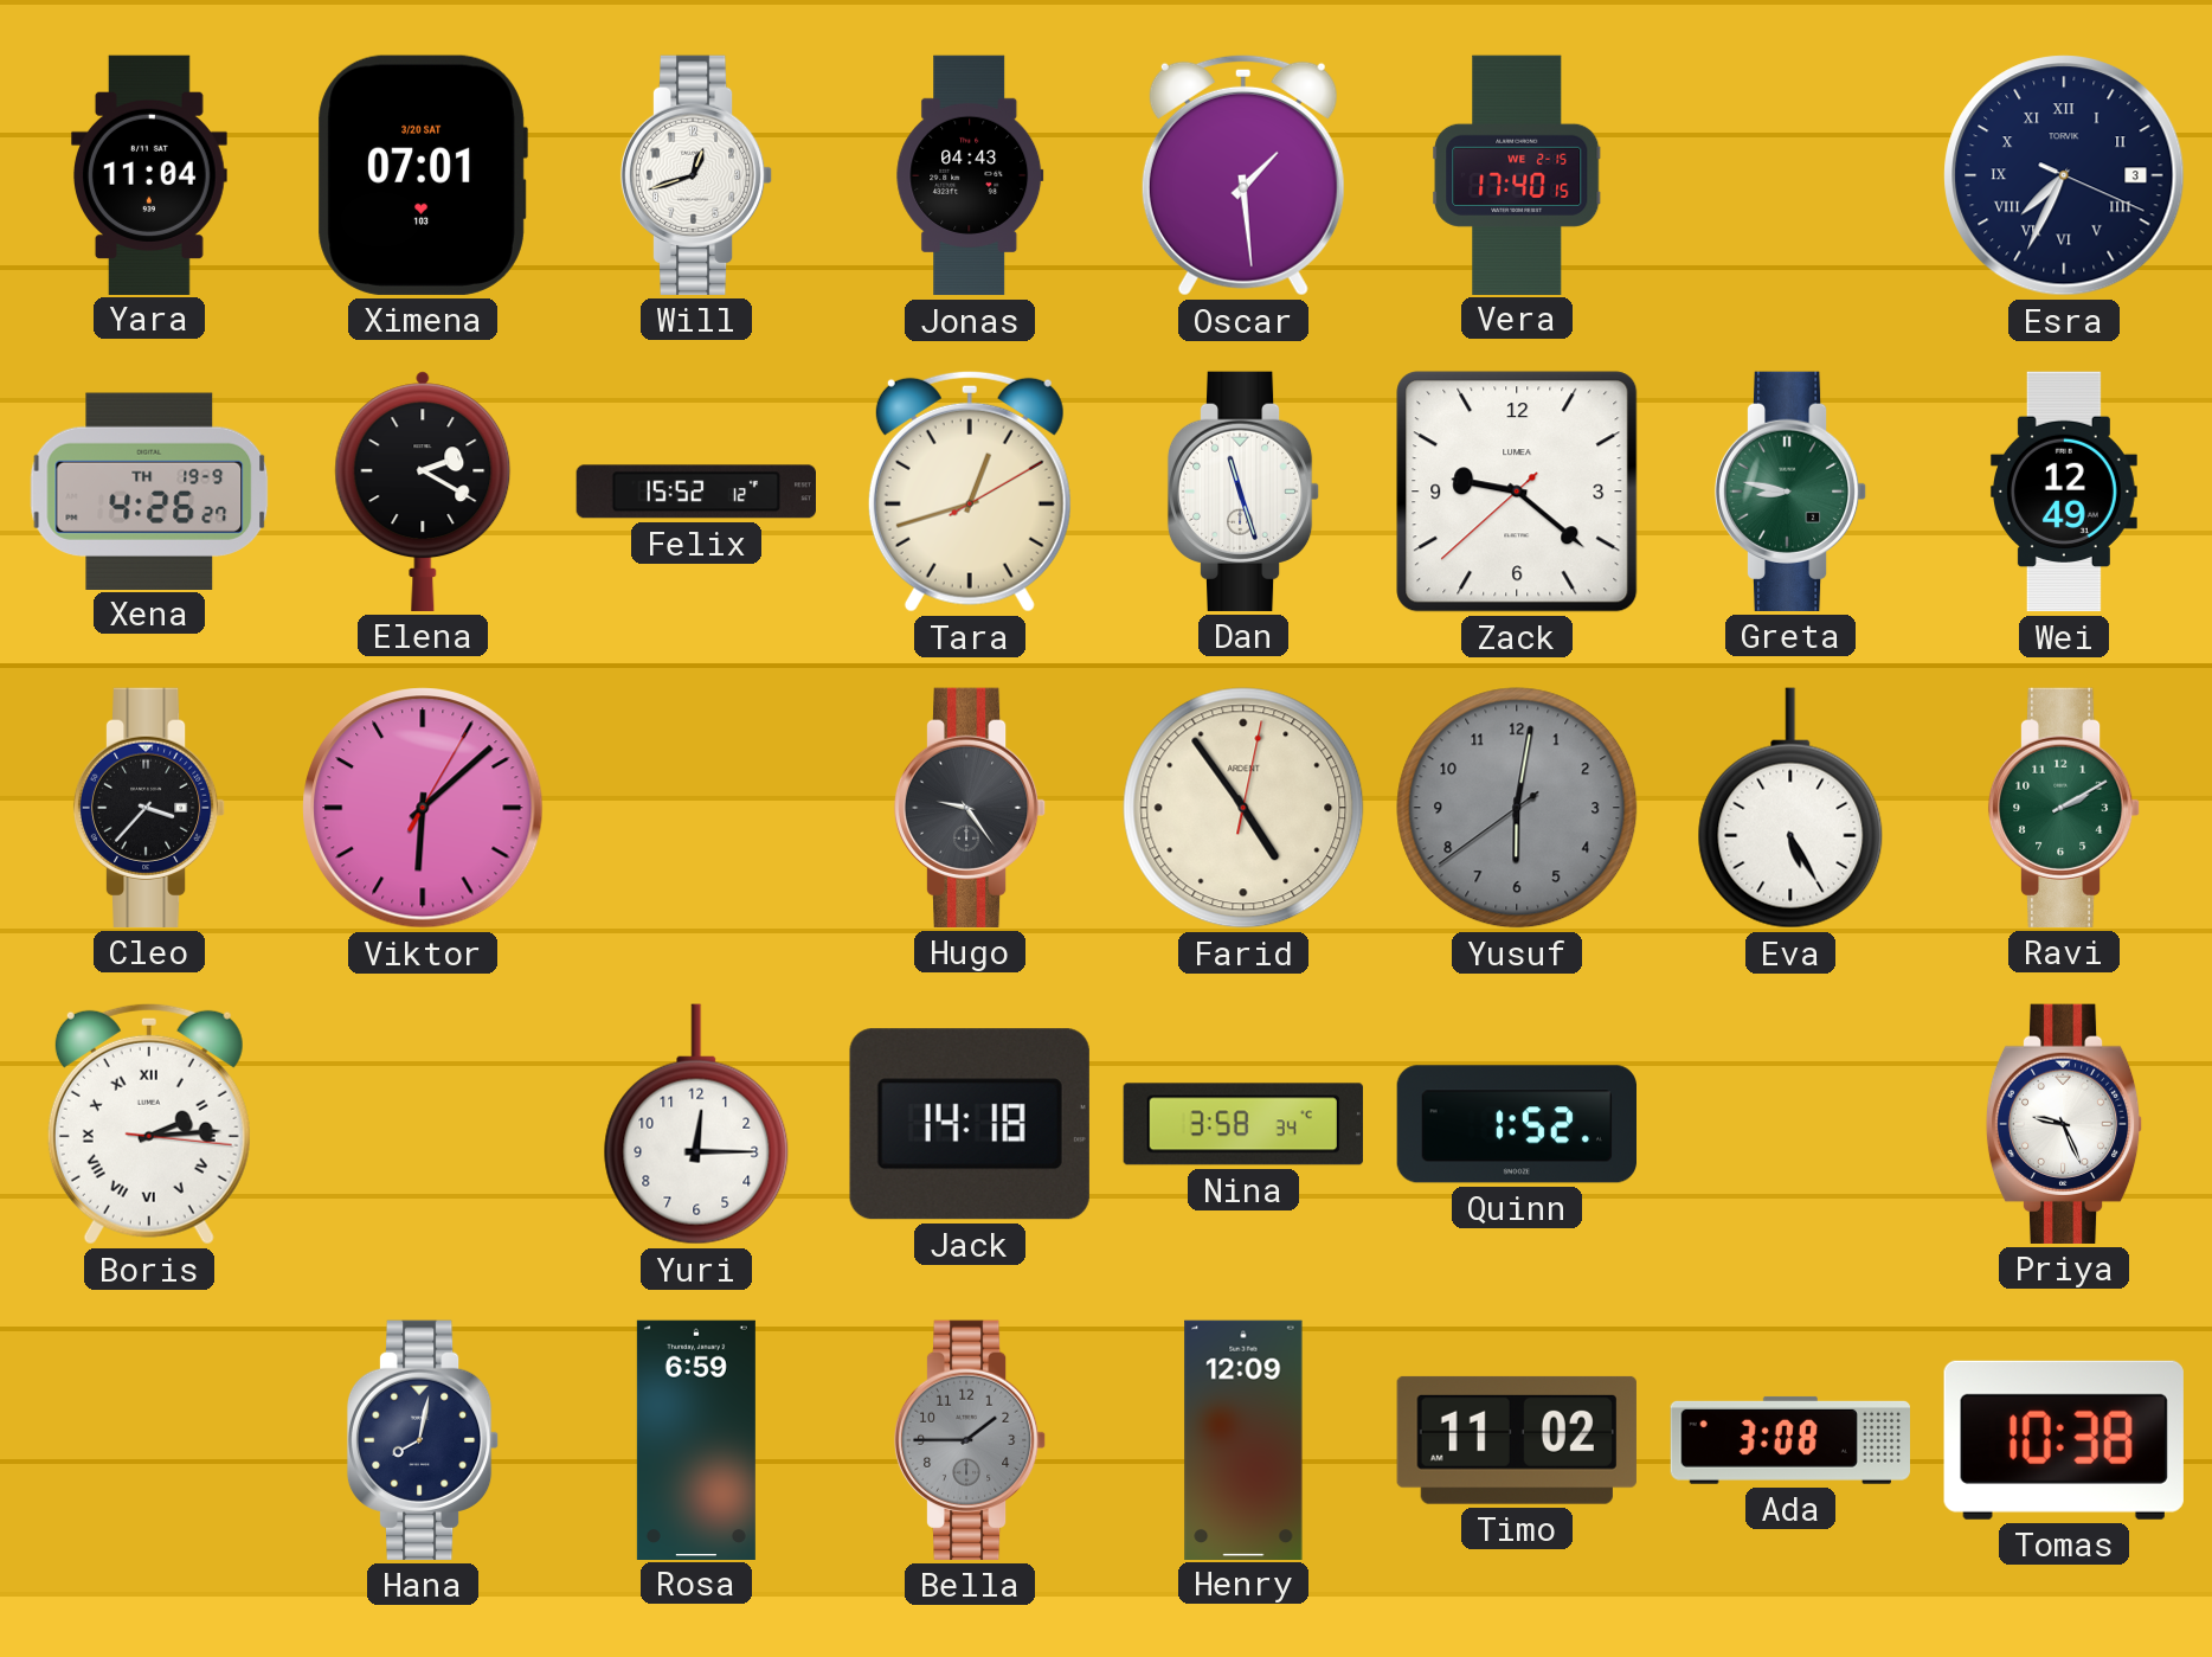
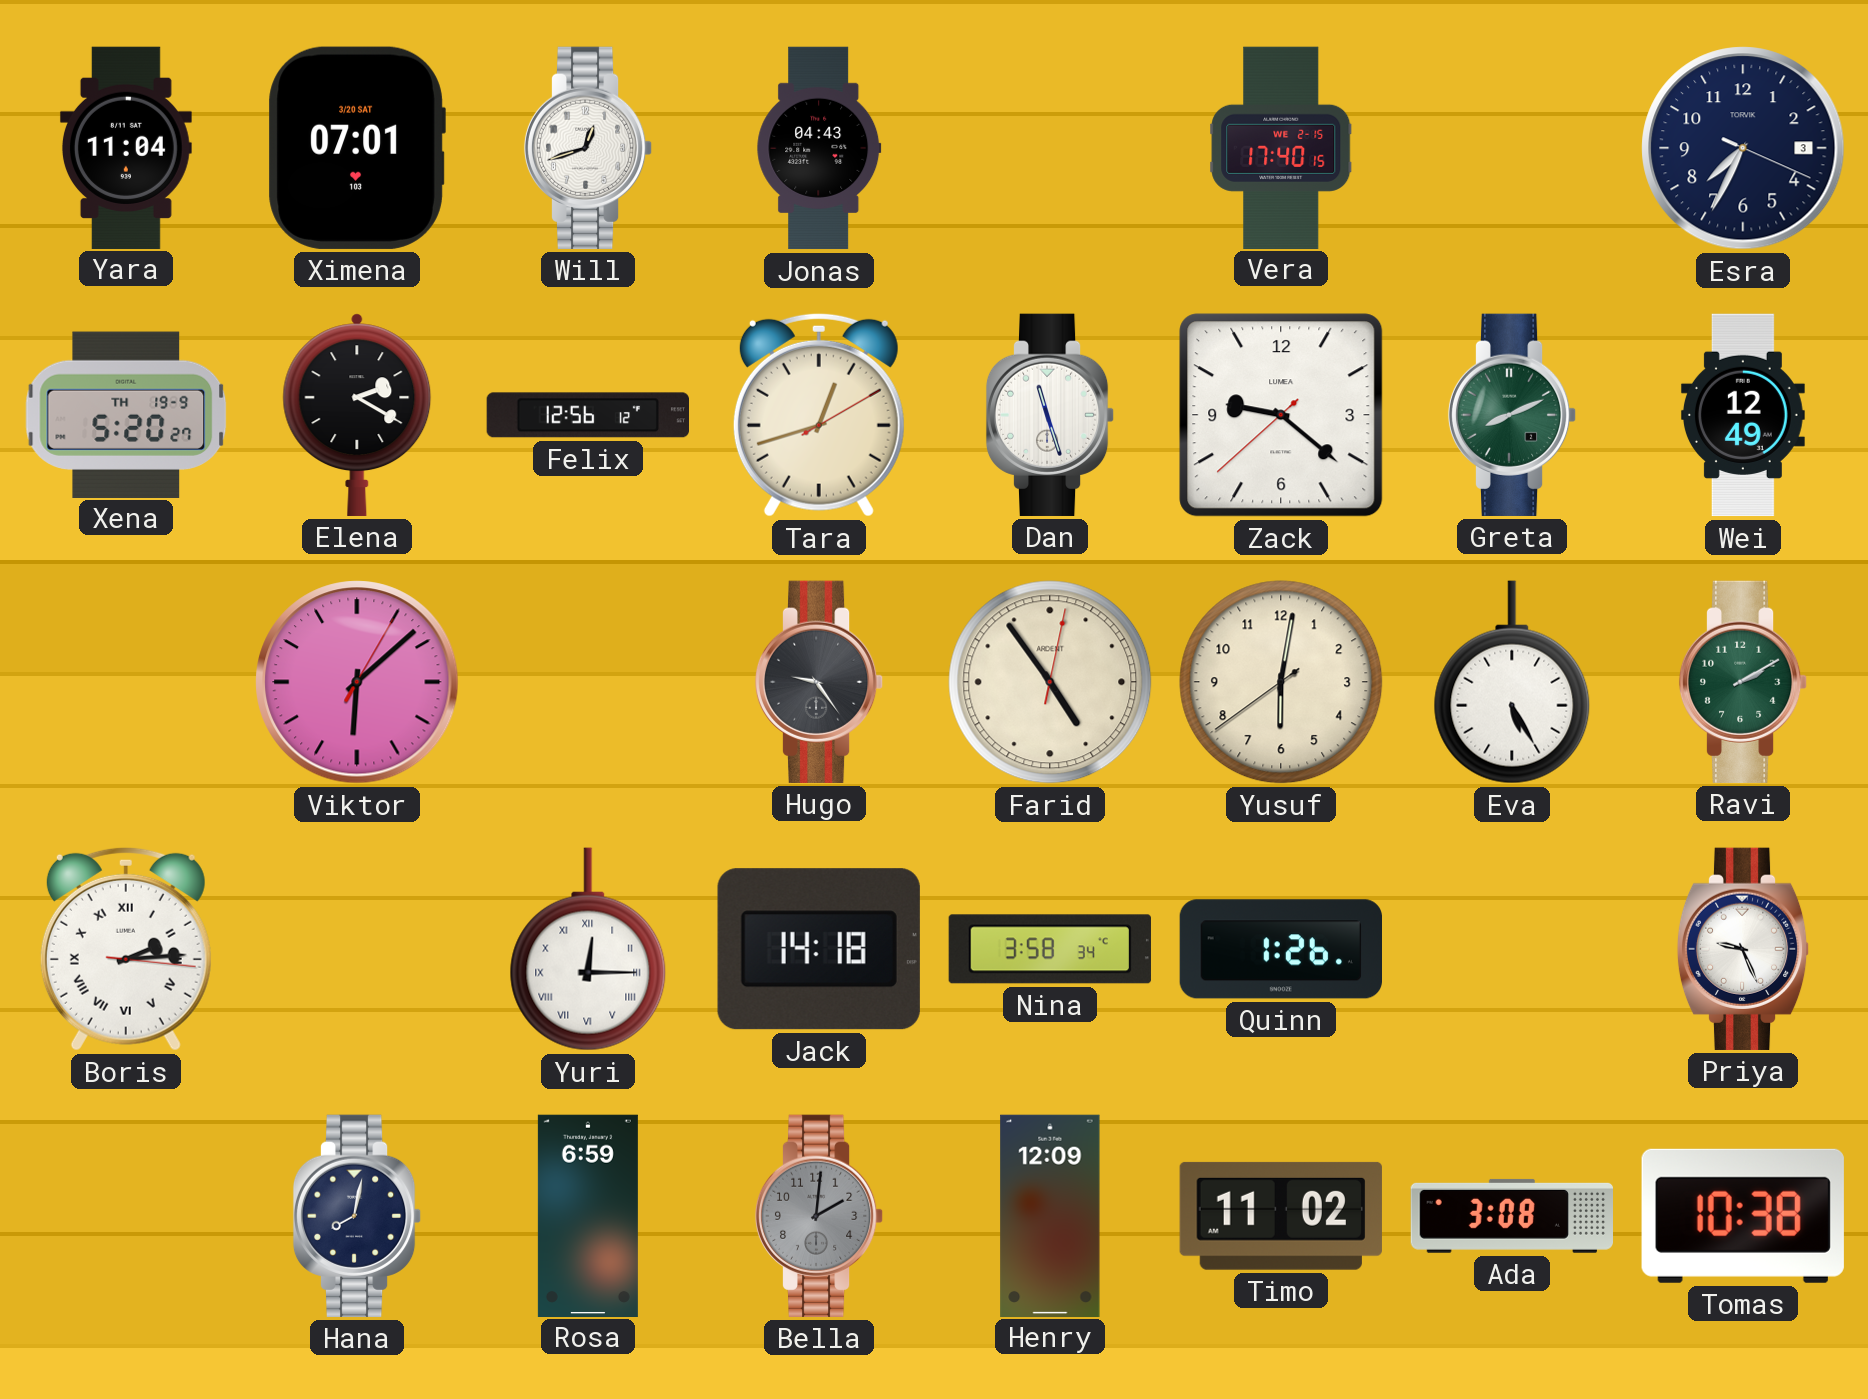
Oscar: 1:29 -> none
Esra numerals: Roman -> Arabic
Xena: 4:26 -> 5:20
Felix: 15:52 -> 12:56
Greta: 8:47 -> 8:11
Cleo: 3:37 -> none
Yusuf dial: grey -> cream
Yuri numerals: Arabic -> Roman
Quinn: 1:52 -> 1:26
Bella: 1:45 -> 2:01
